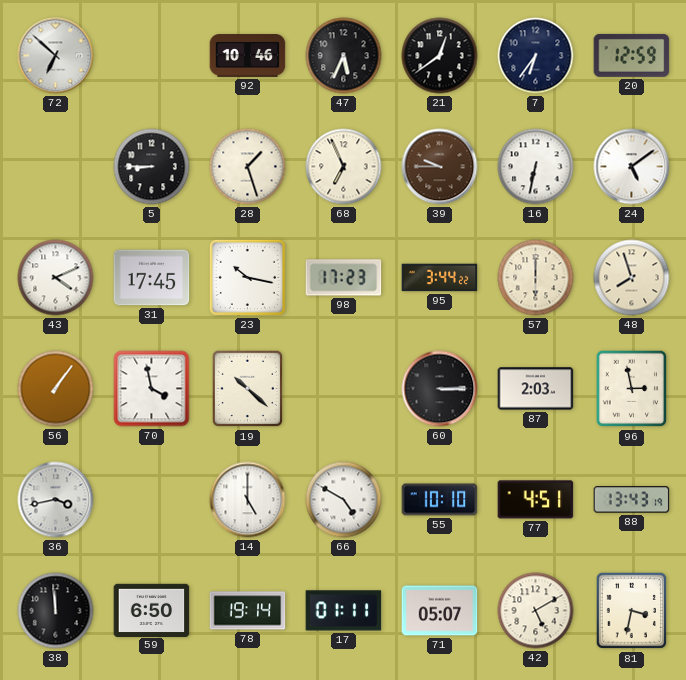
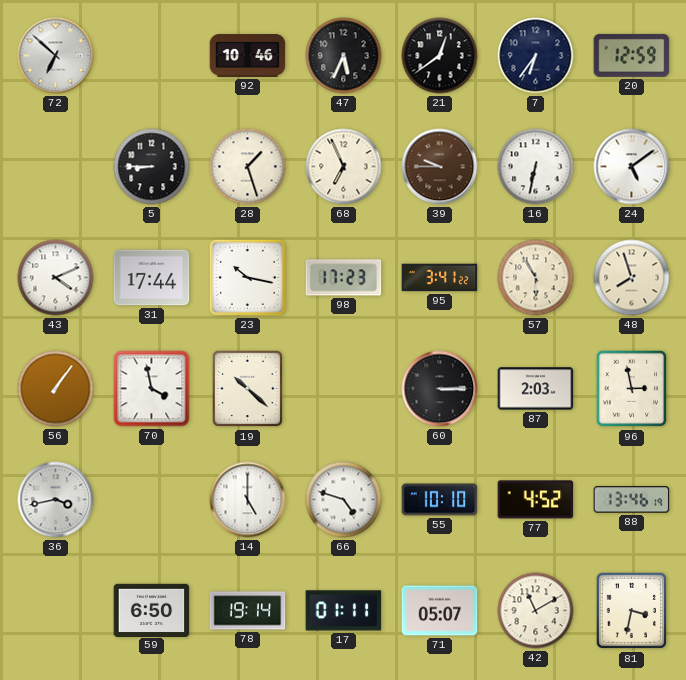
31: 17:45 -> 17:44
95: 3:44 -> 3:41
57: 6:00 -> 5:55
66: 4:50 -> 4:48
77: 4:51 -> 4:52
88: 13:43 -> 13:46
38: 11:59 -> none
42: 5:10 -> 11:10
